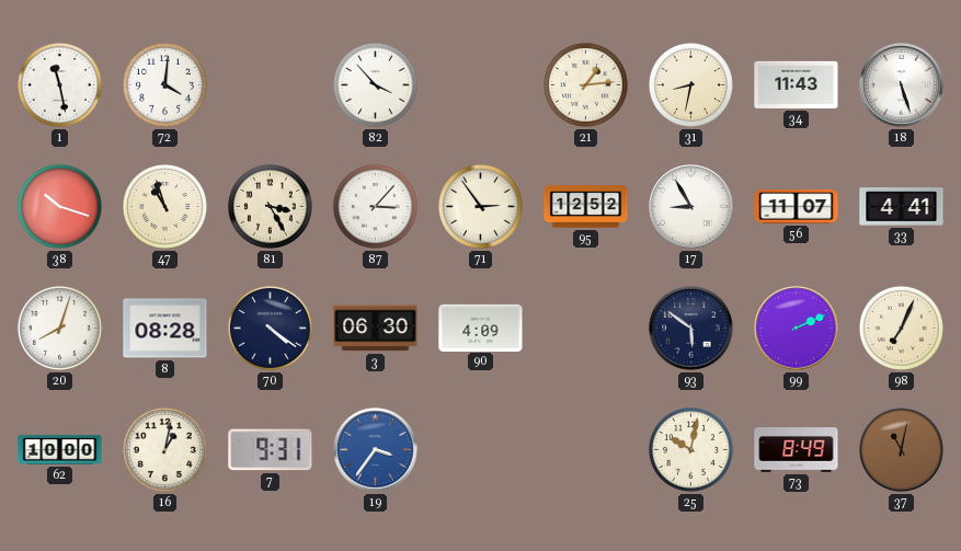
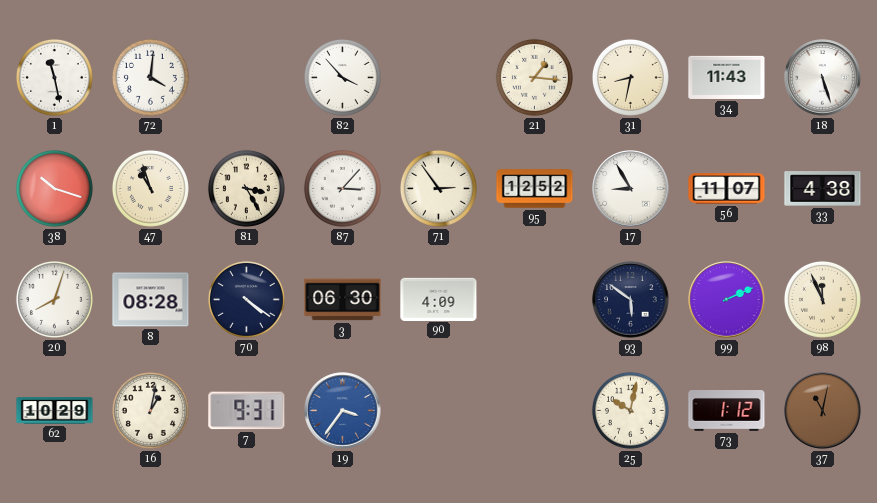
21: 1:14 -> 1:16
33: 4:41 -> 4:38
98: 7:04 -> 11:56
62: 10:00 -> 10:29
73: 8:49 -> 1:12
